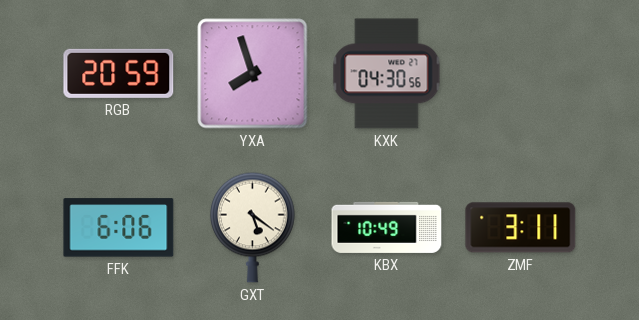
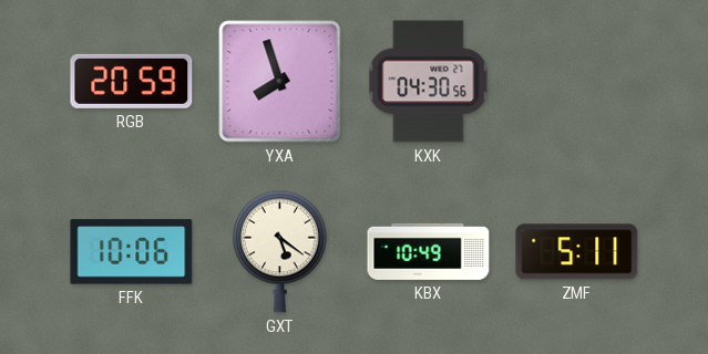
FFK: 6:06 -> 10:06
ZMF: 3:11 -> 5:11
